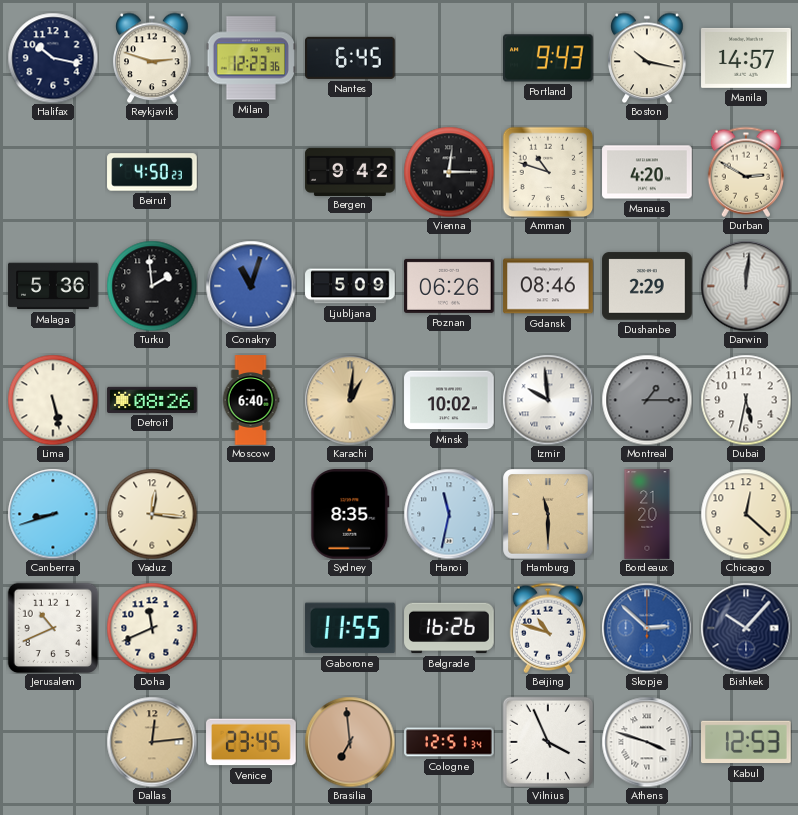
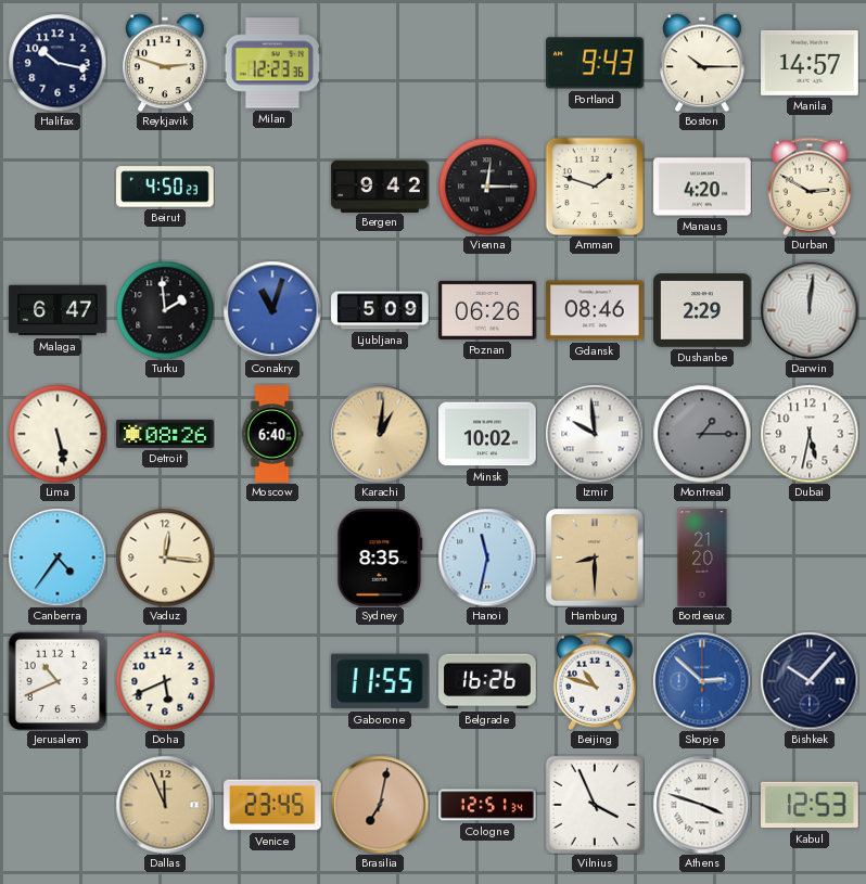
Nantes: 6:45 -> none
Boston: 10:17 -> 10:15
Amman: 10:48 -> 1:48
Malaga: 5:36 -> 6:47
Canberra: 8:42 -> 4:36
Hamburg: 11:30 -> 8:30
Chicago: 12:22 -> none
Doha: 11:41 -> 5:41
Dallas: 12:14 -> 11:56
Brasilia: 6:59 -> 7:02
